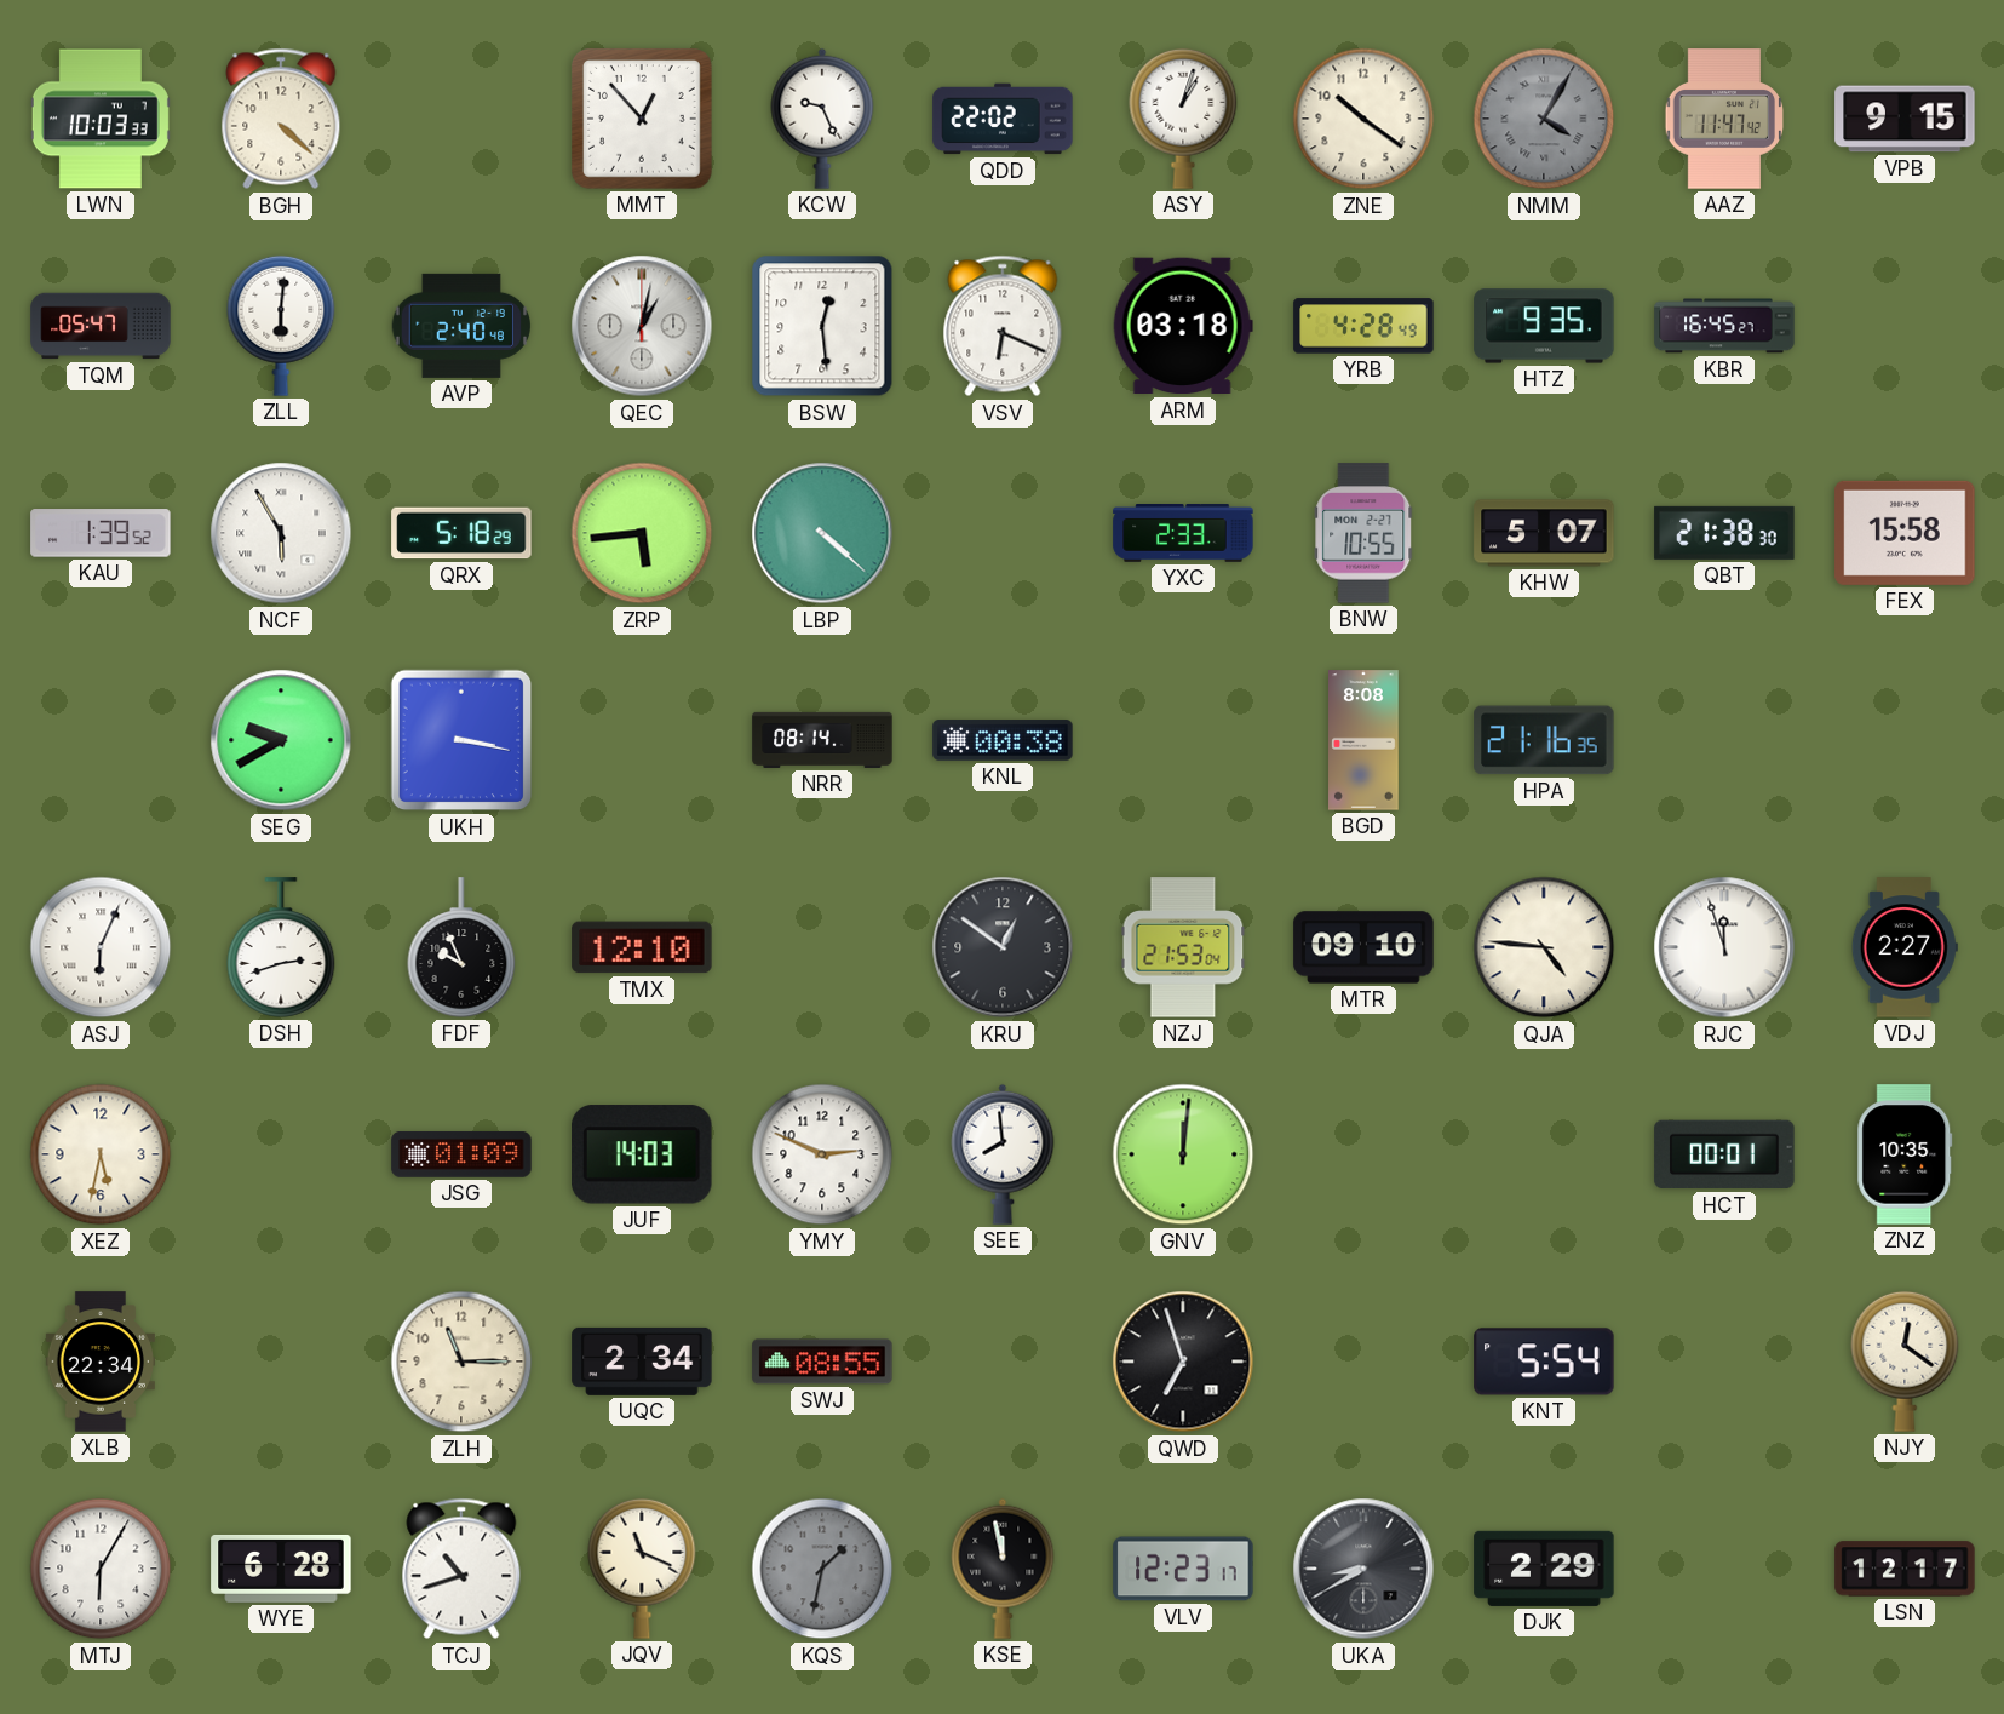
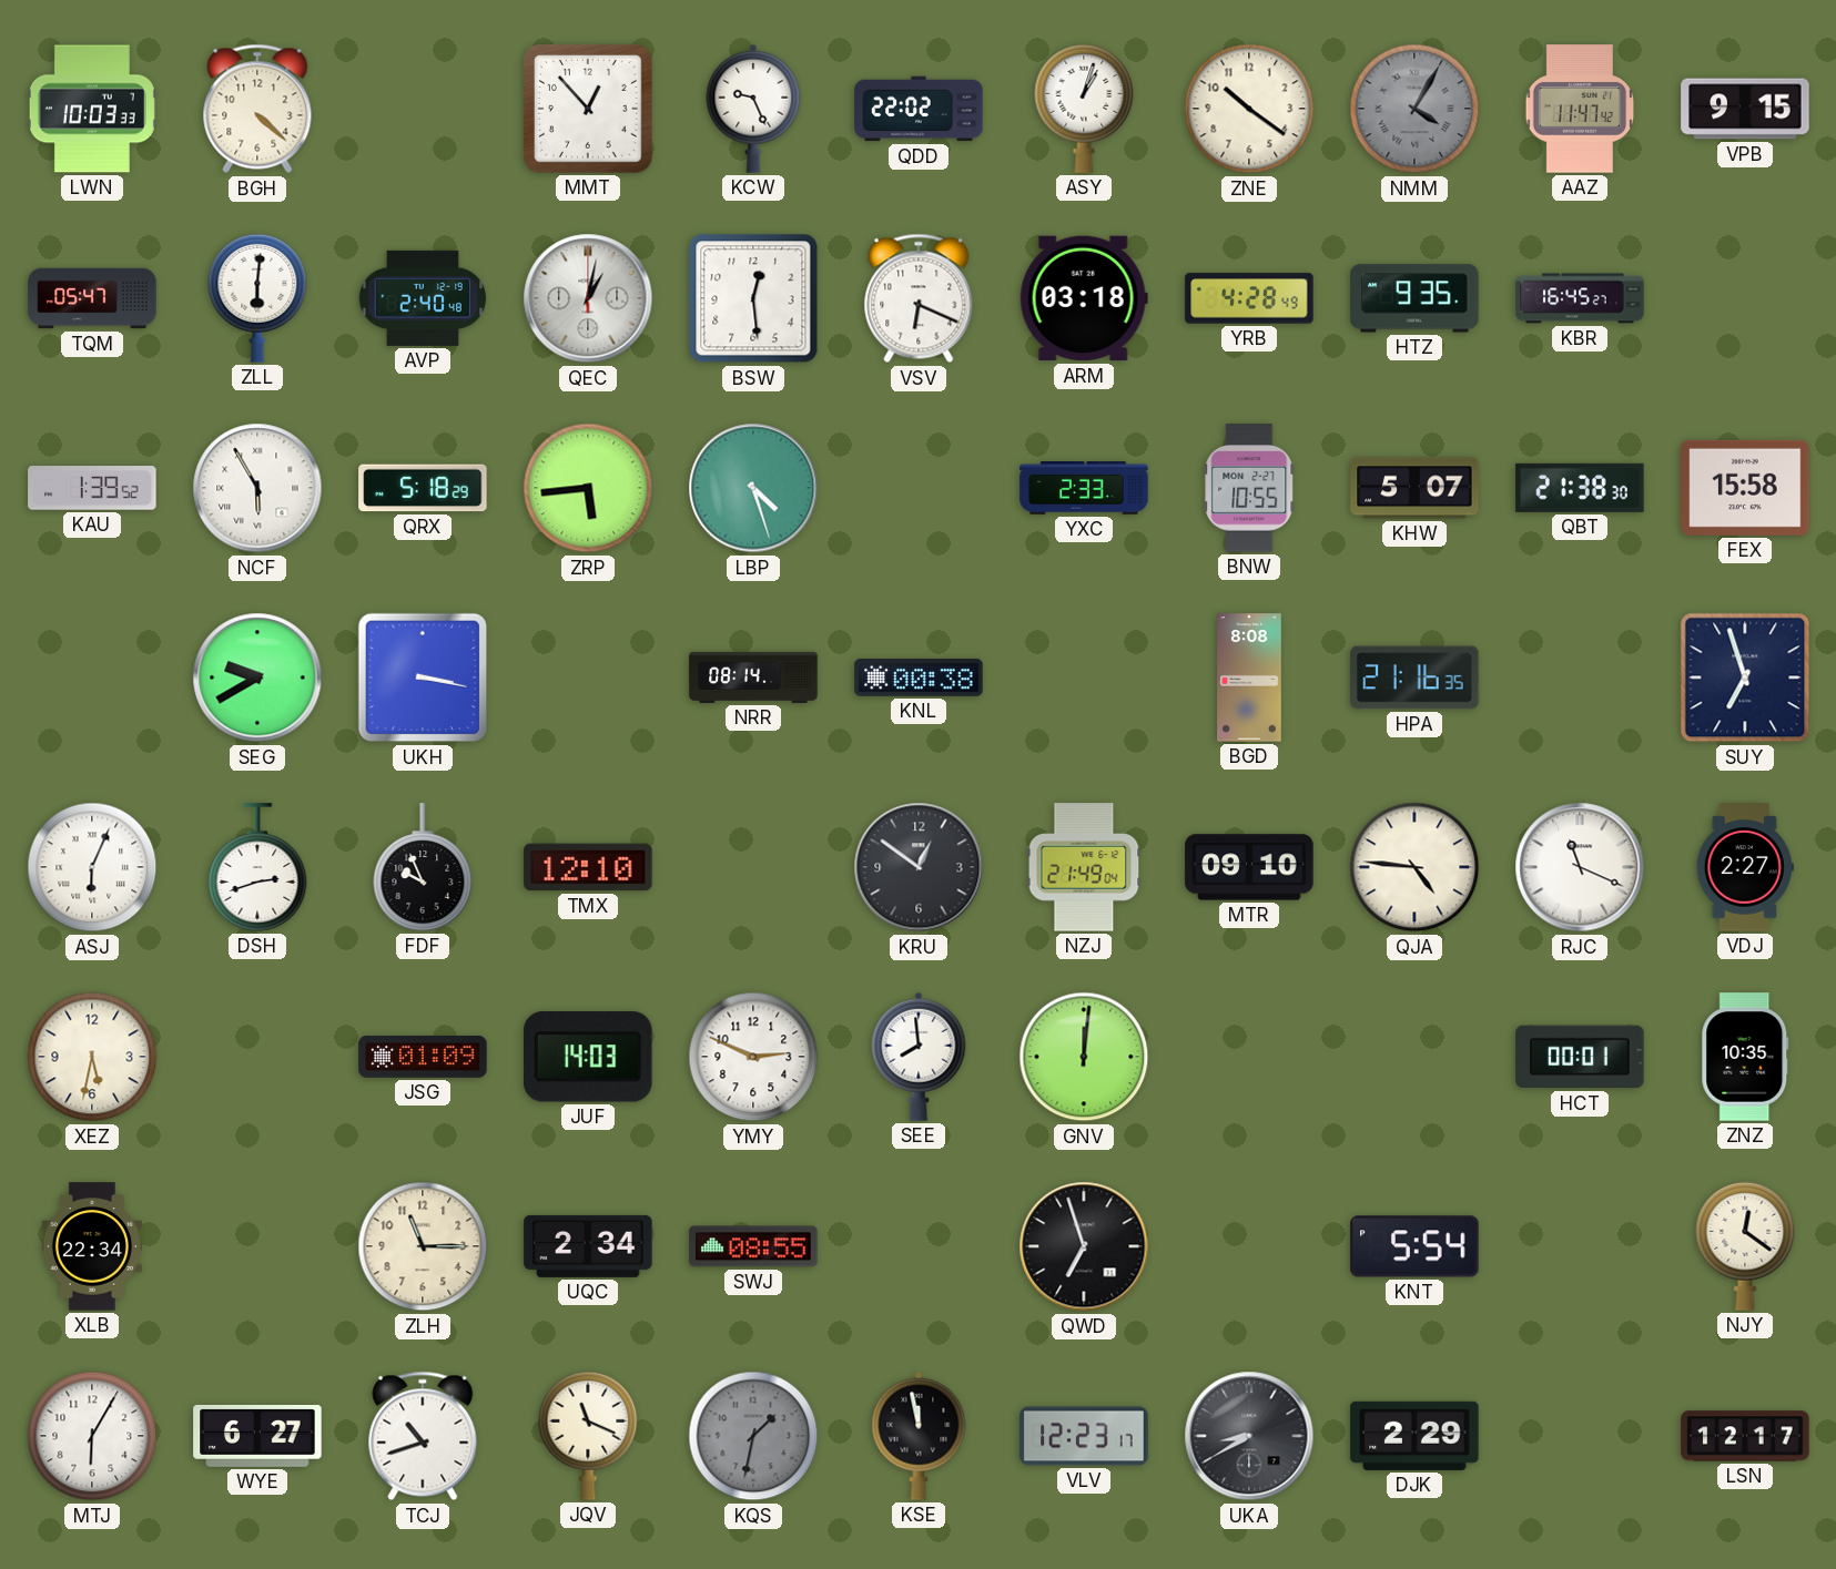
LBP: 4:22 -> 4:27
SUY: none -> 6:57
NZJ: 21:53 -> 21:49
RJC: 11:57 -> 11:19
WYE: 6:28 -> 6:27
